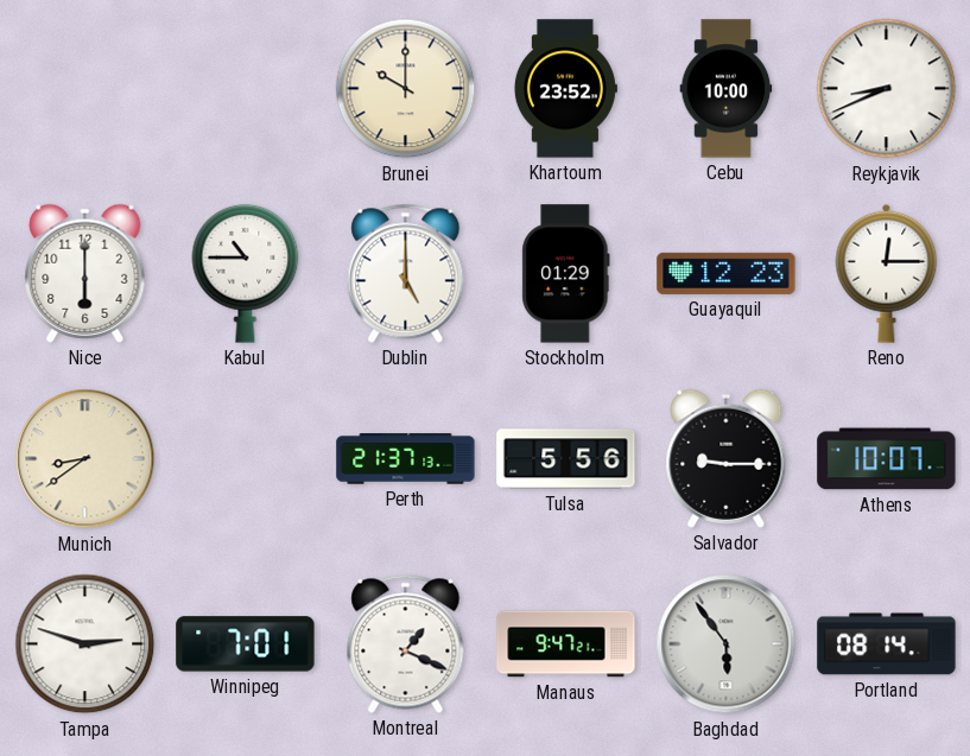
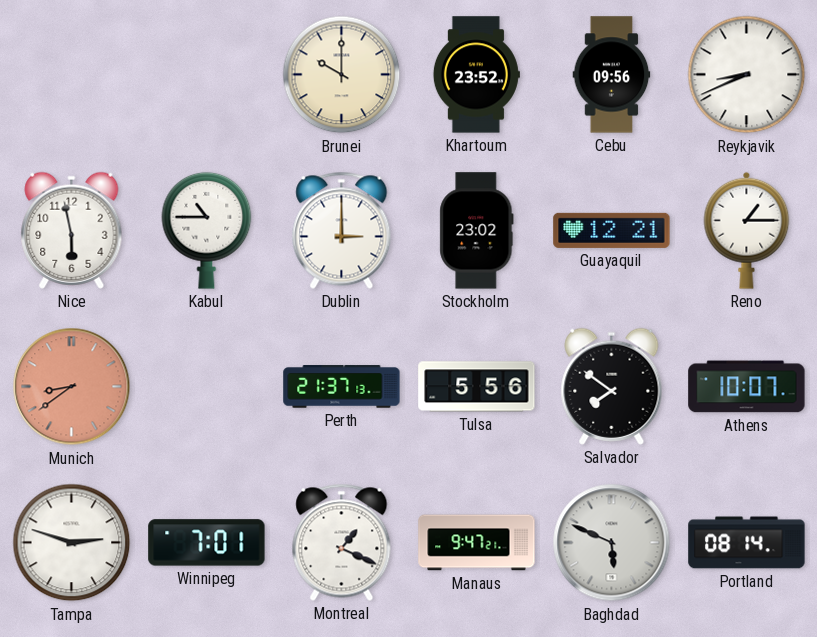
Cebu: 10:00 -> 09:56
Nice: 6:00 -> 5:58
Dublin: 5:00 -> 3:00
Stockholm: 01:29 -> 23:02
Guayaquil: 12:23 -> 12:21
Reno: 12:15 -> 1:15
Munich dial: cream -> salmon
Salvador: 9:15 -> 7:51
Baghdad: 5:54 -> 5:49
